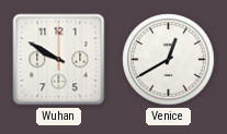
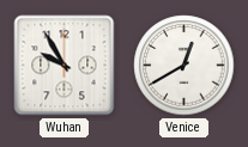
Wuhan: 9:50 -> 9:55
